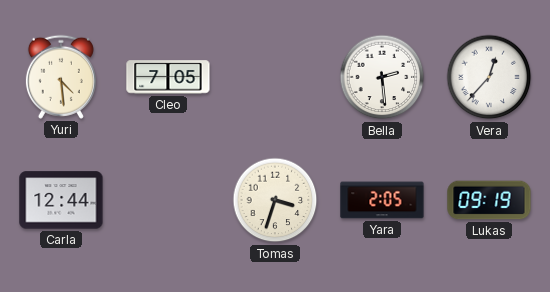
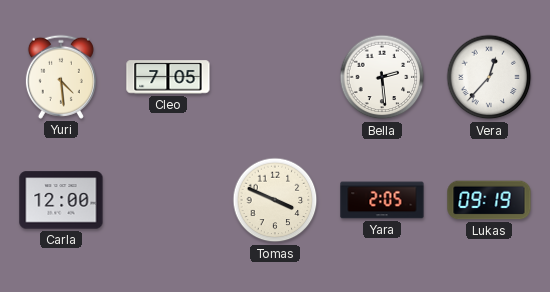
Carla: 12:44 -> 12:00
Tomas: 3:33 -> 3:49
